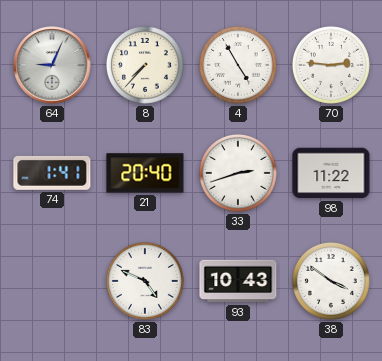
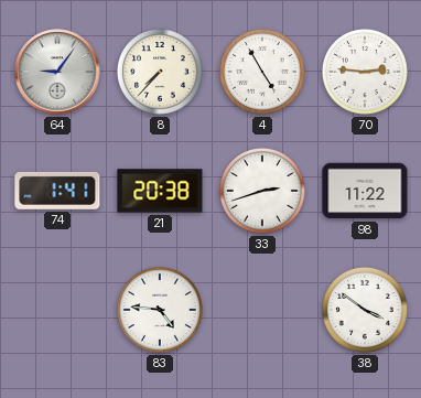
64: 9:04 -> 9:06
21: 20:40 -> 20:38
83: 4:49 -> 4:46
93: 10:43 -> none
